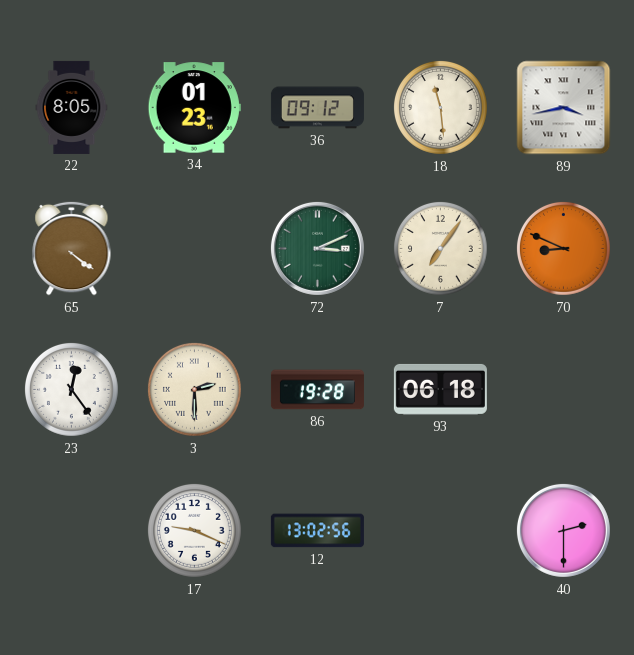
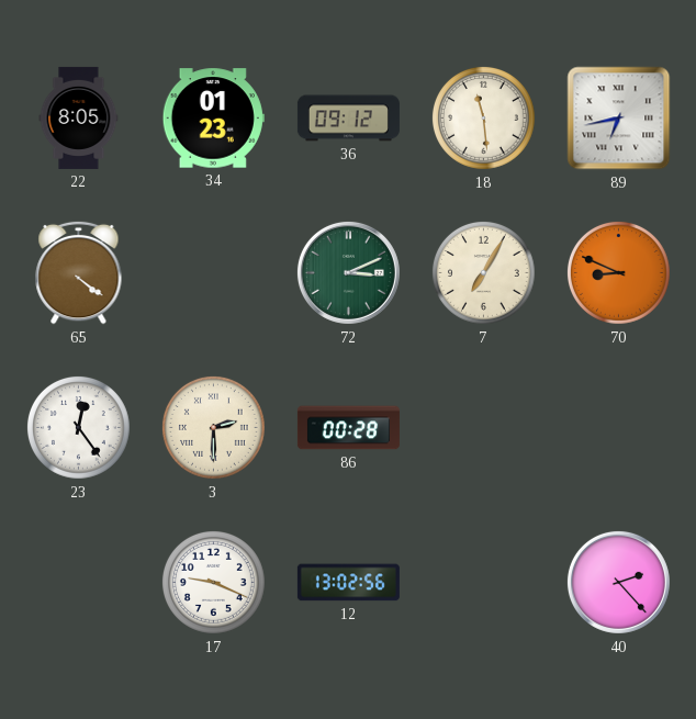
89: 3:43 -> 6:43
7: 7:06 -> 7:05
86: 19:28 -> 00:28
93: 06:18 -> none
40: 2:30 -> 2:23
